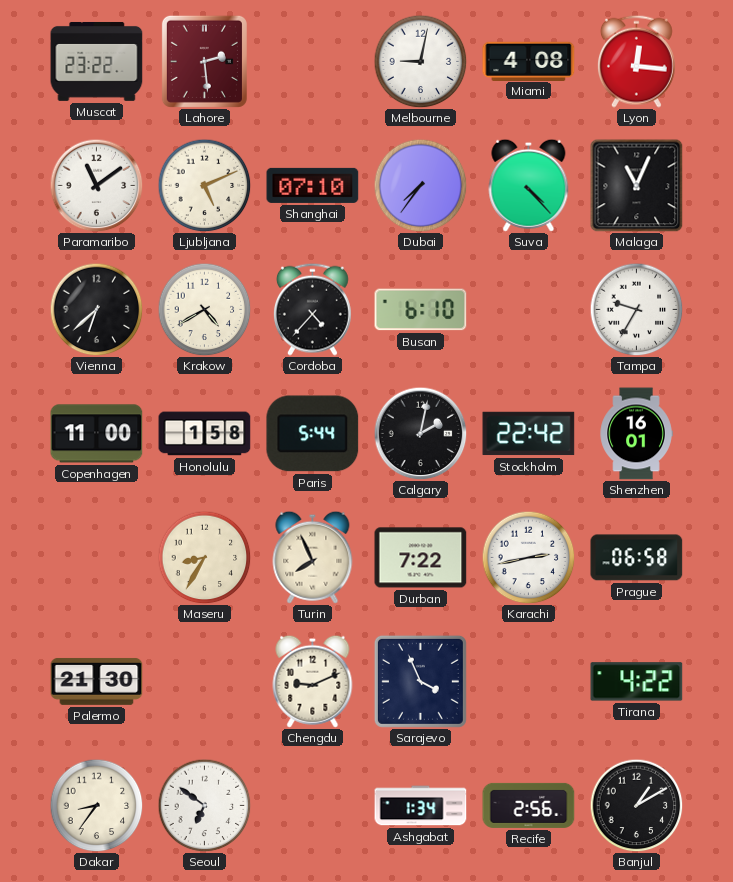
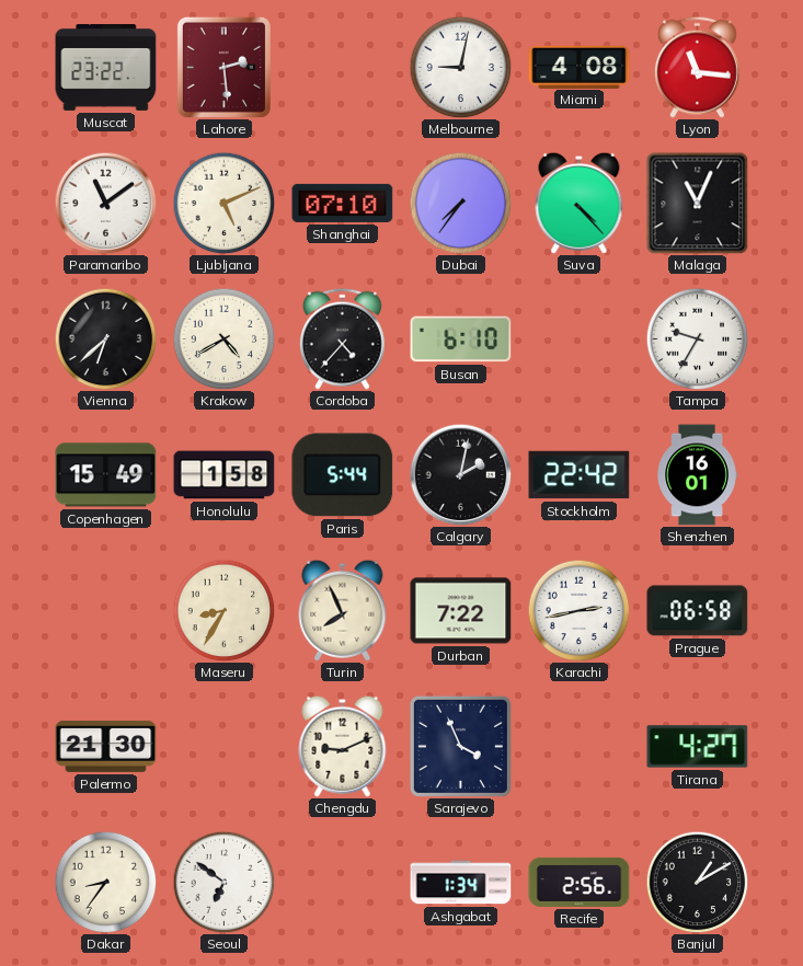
Lyon: 12:16 -> 11:16
Copenhagen: 11:00 -> 15:49
Tirana: 4:22 -> 4:27
